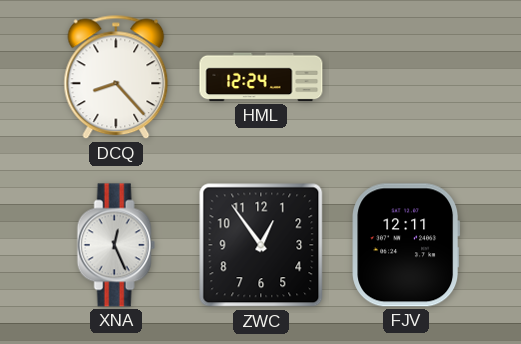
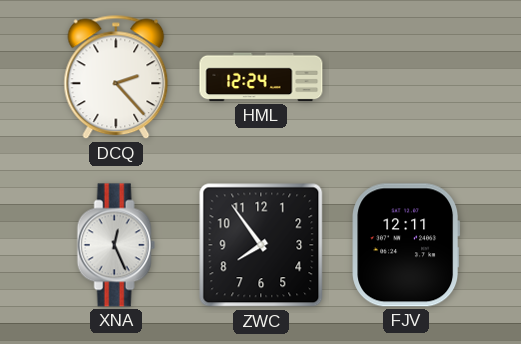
DCQ: 8:23 -> 2:23
ZWC: 12:54 -> 7:54
